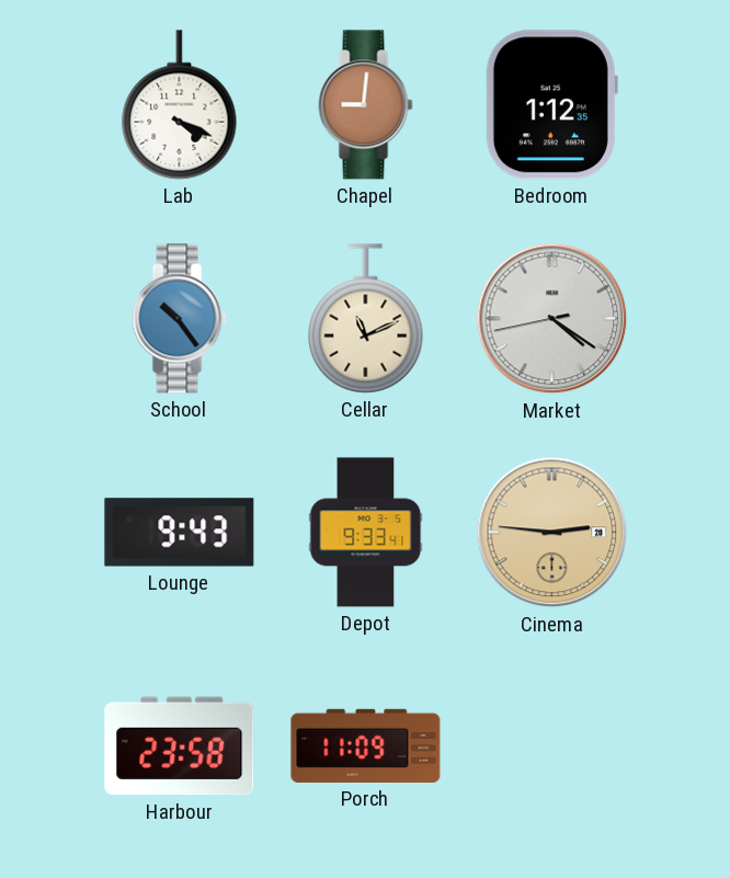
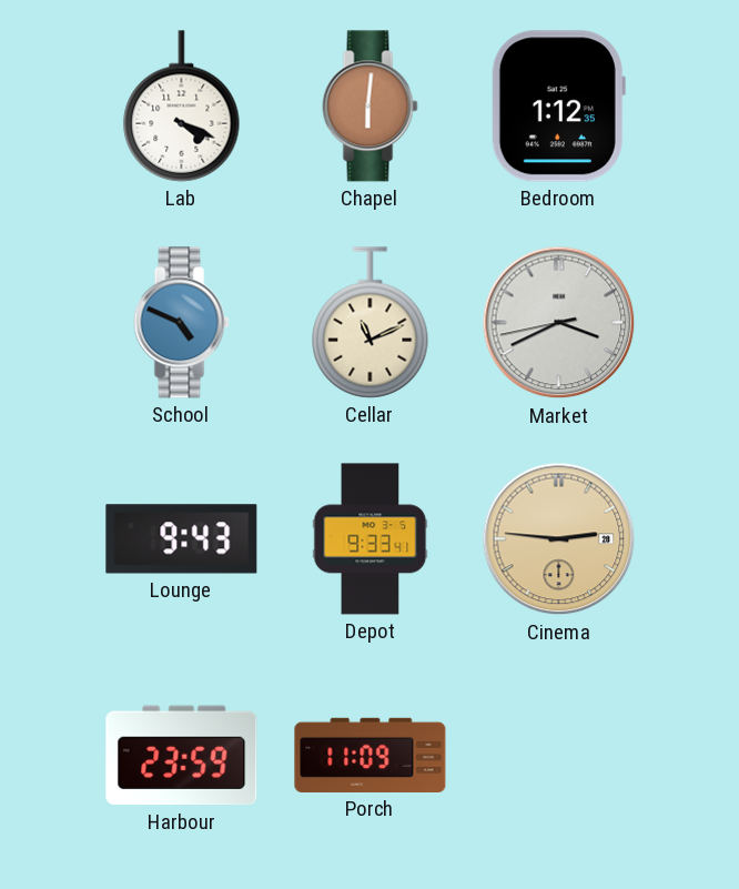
Chapel: 9:01 -> 6:01
School: 10:24 -> 4:49
Market: 4:20 -> 3:40
Harbour: 23:58 -> 23:59
